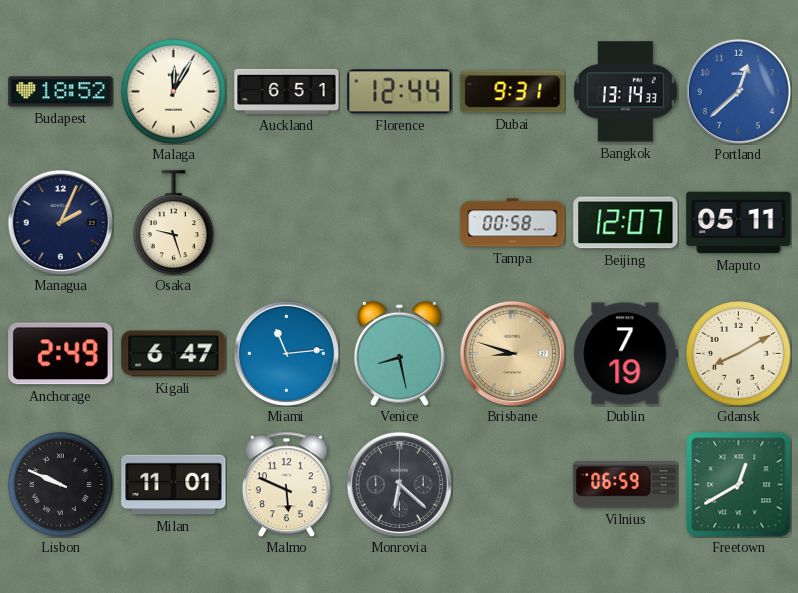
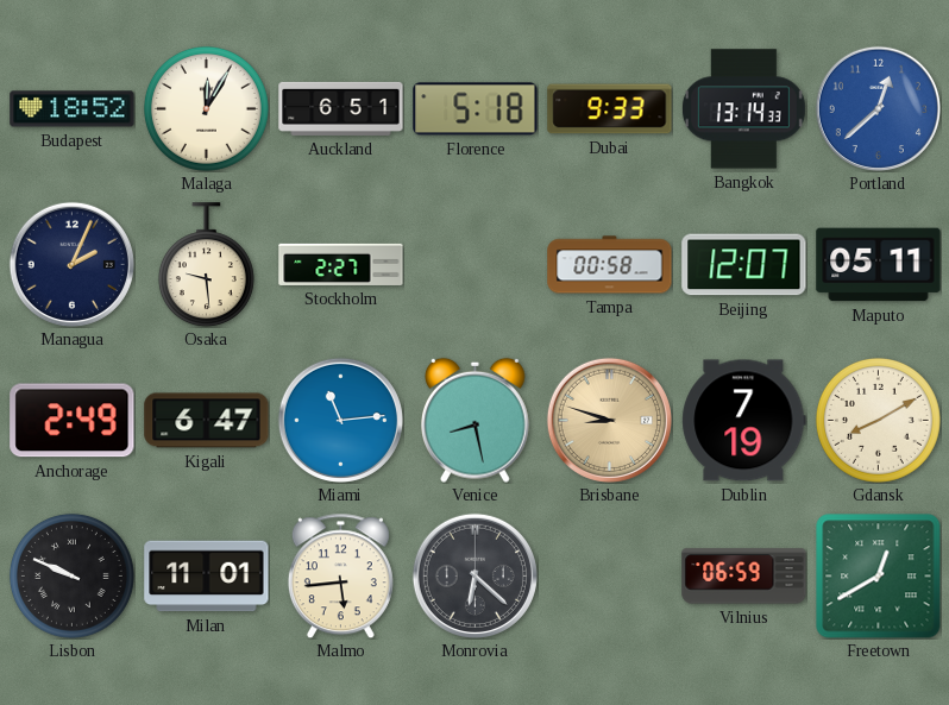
Florence: 12:44 -> 5:18
Dubai: 9:31 -> 9:33
Osaka: 9:27 -> 9:29
Stockholm: none -> 2:27
Malmo: 5:49 -> 5:44
